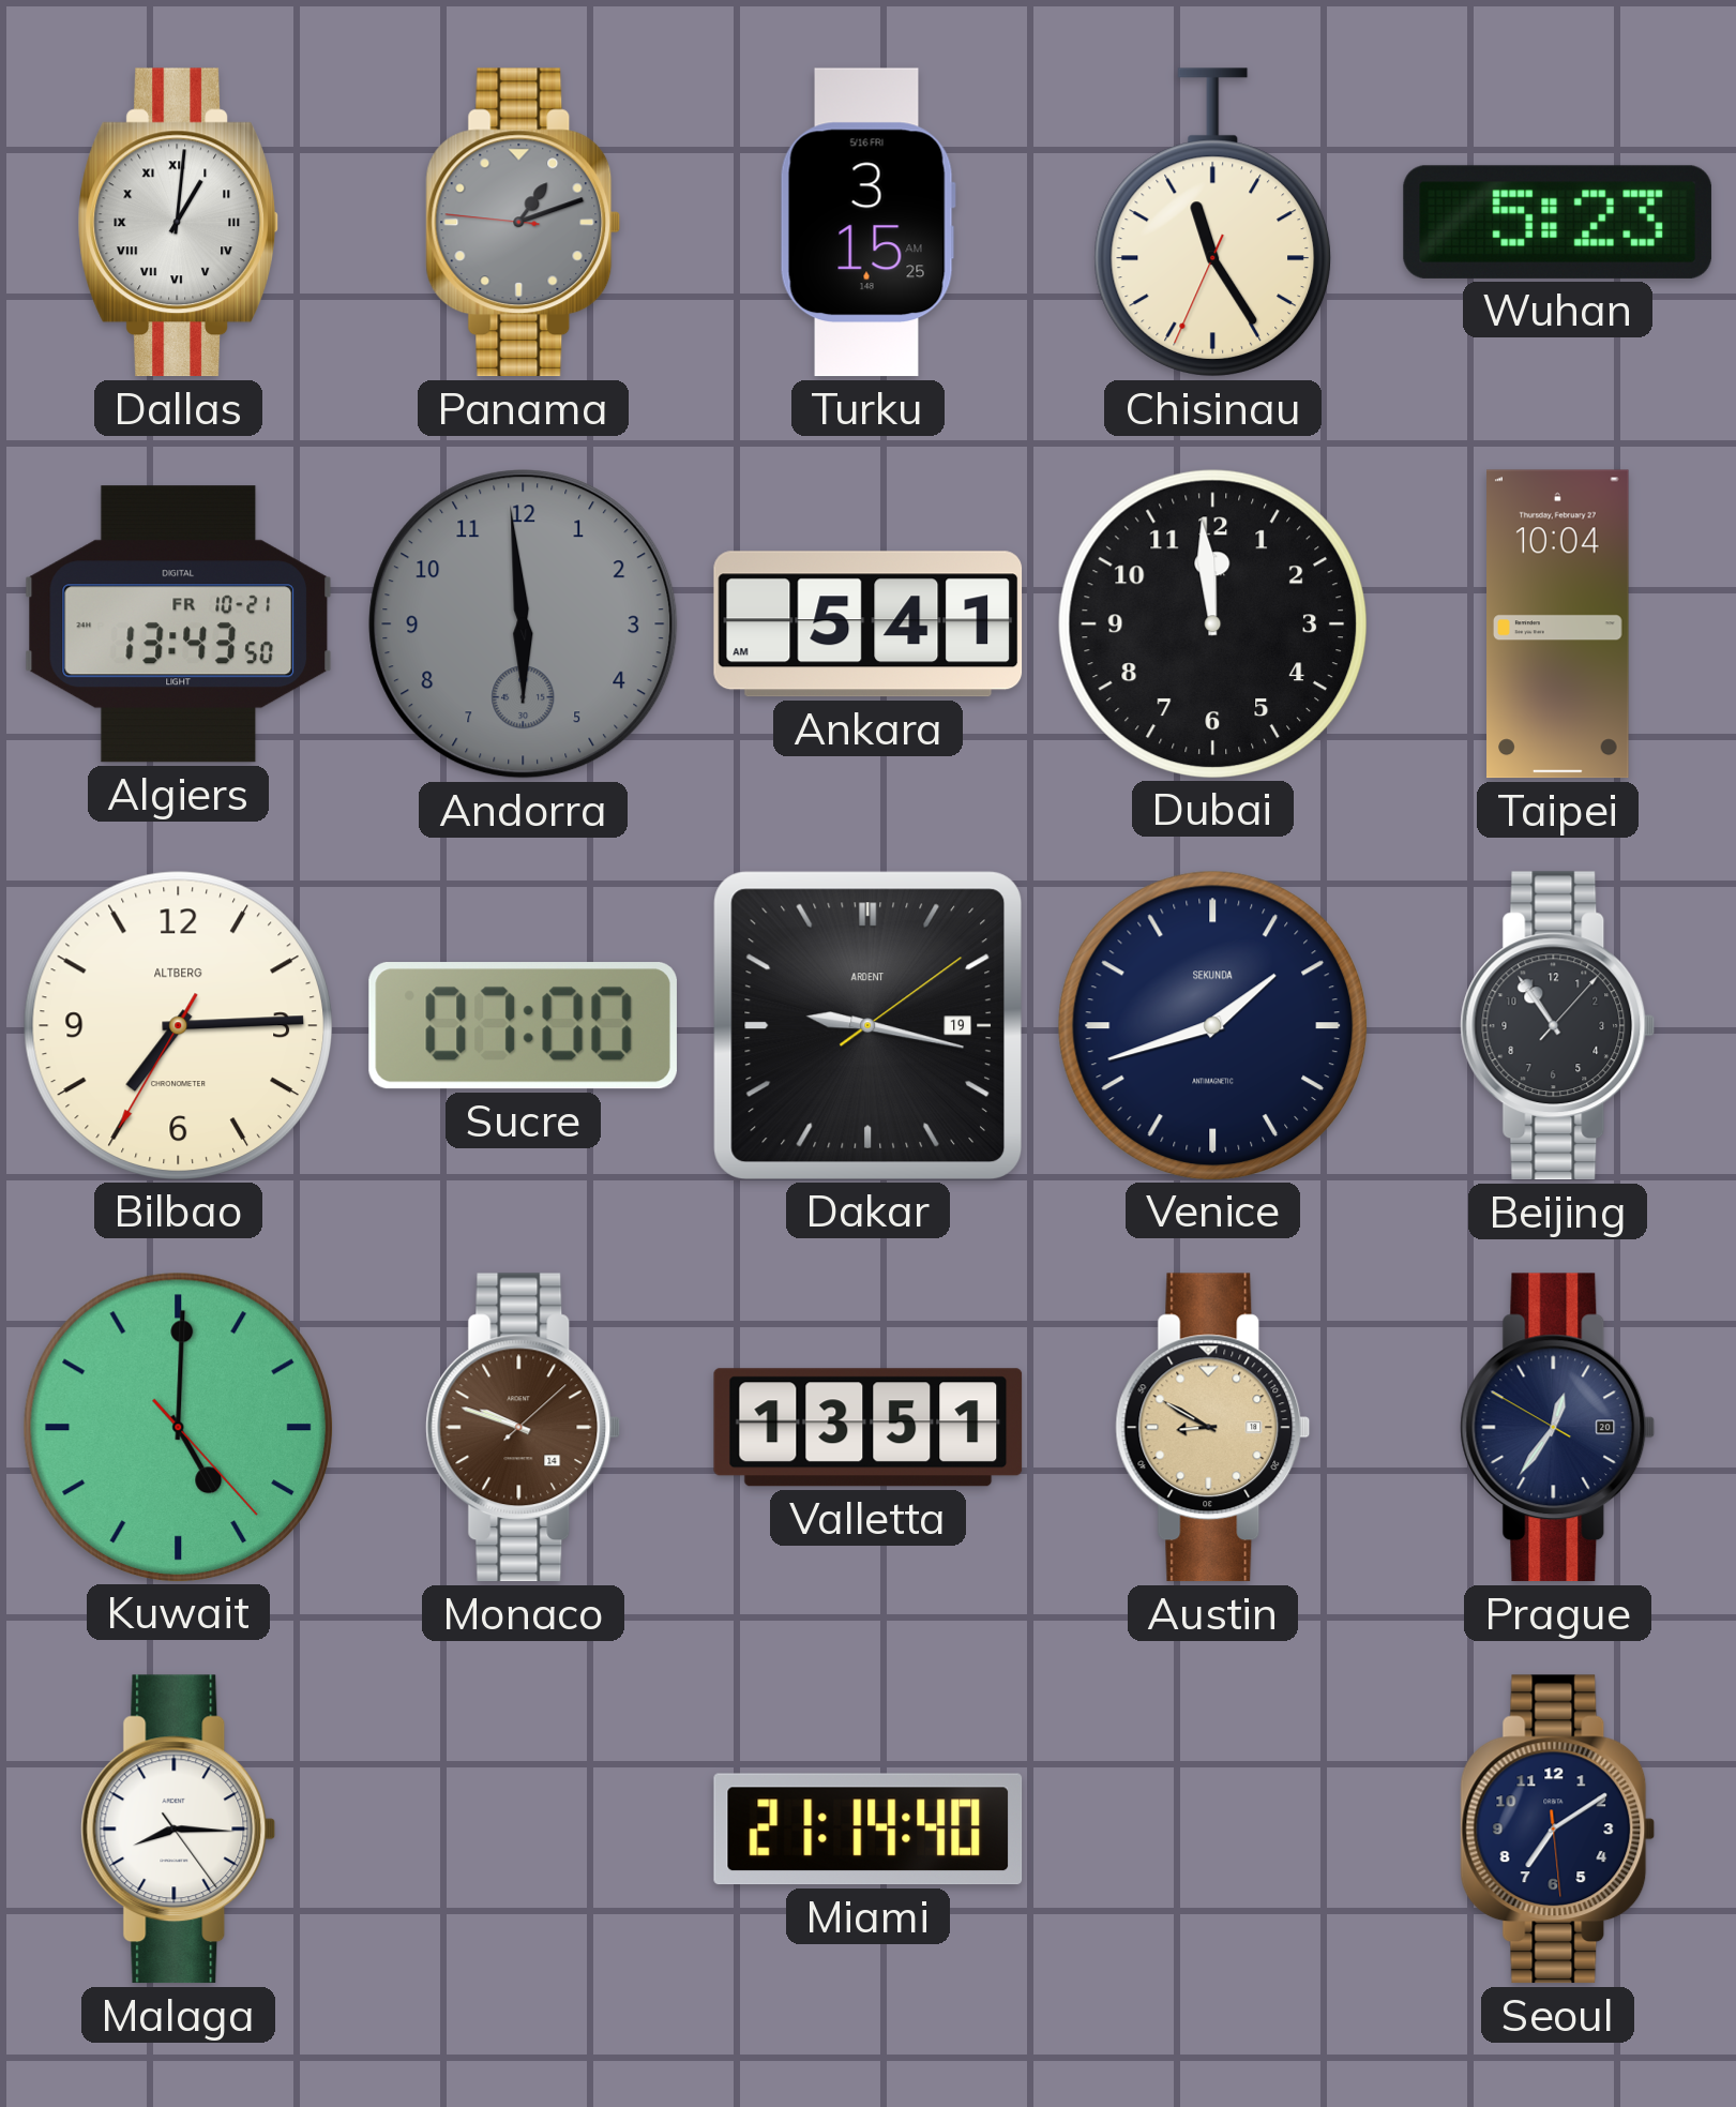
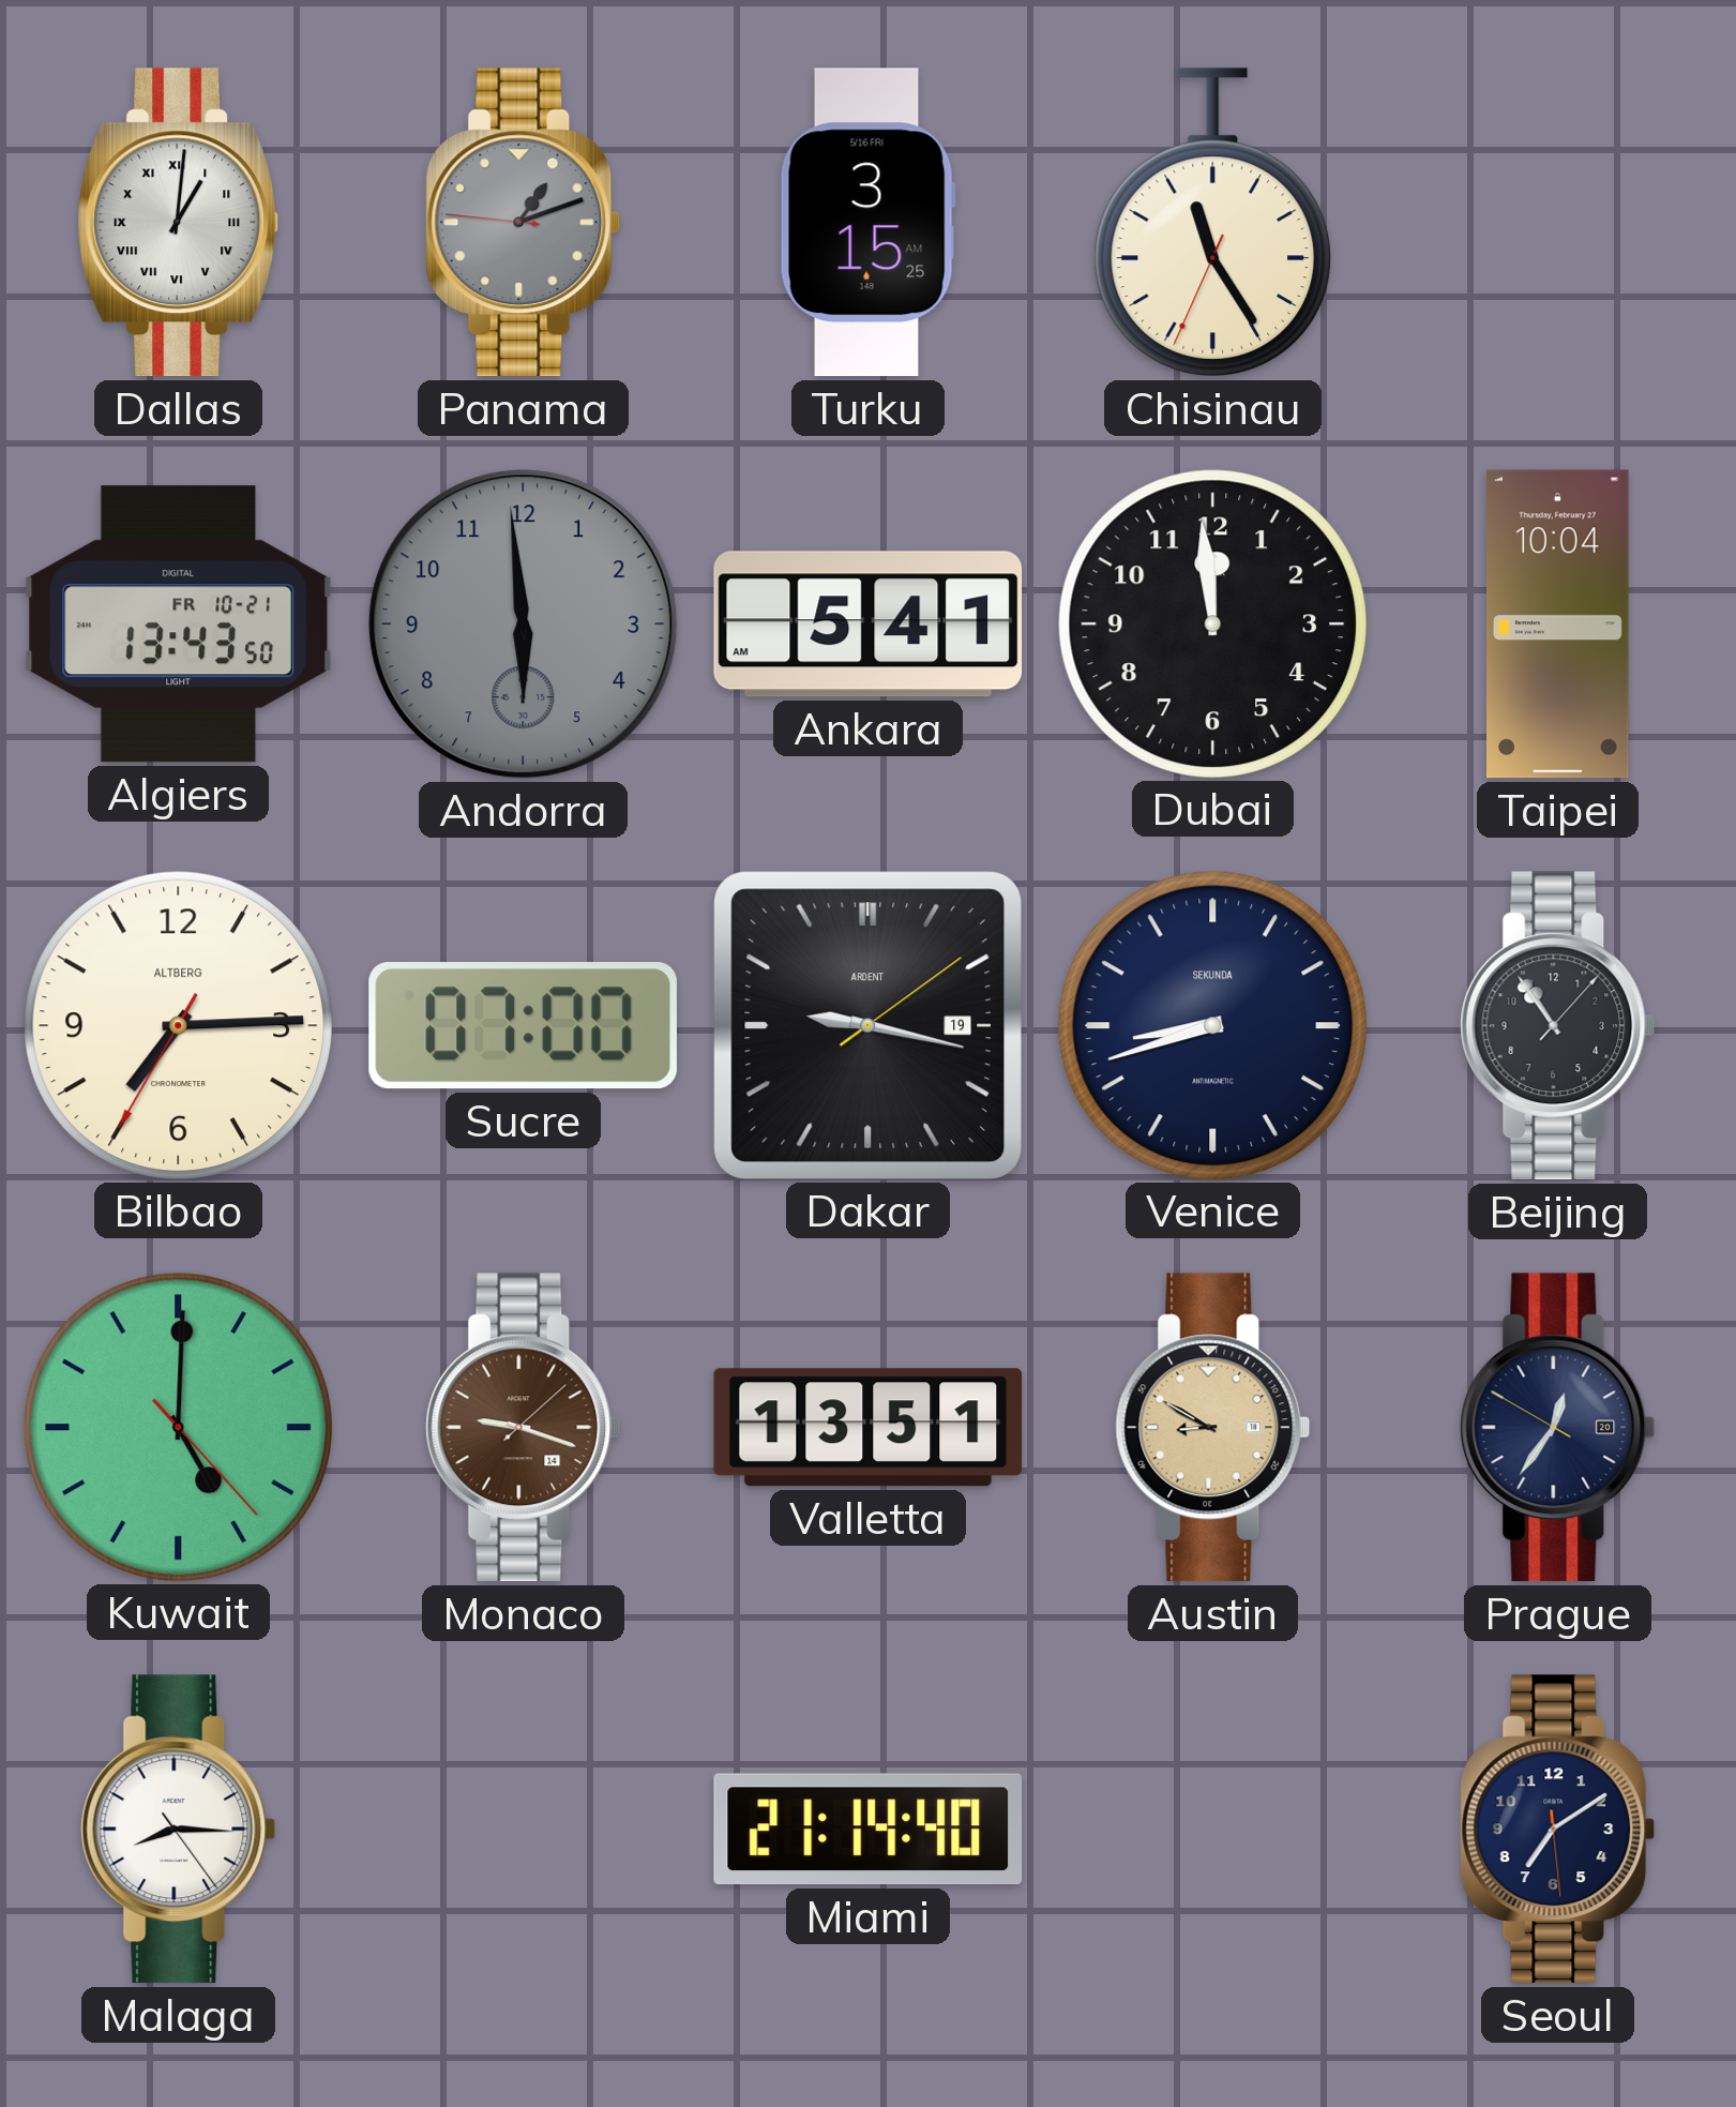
Wuhan: 5:23 -> none
Venice: 1:42 -> 8:42
Monaco: 9:48 -> 9:18
